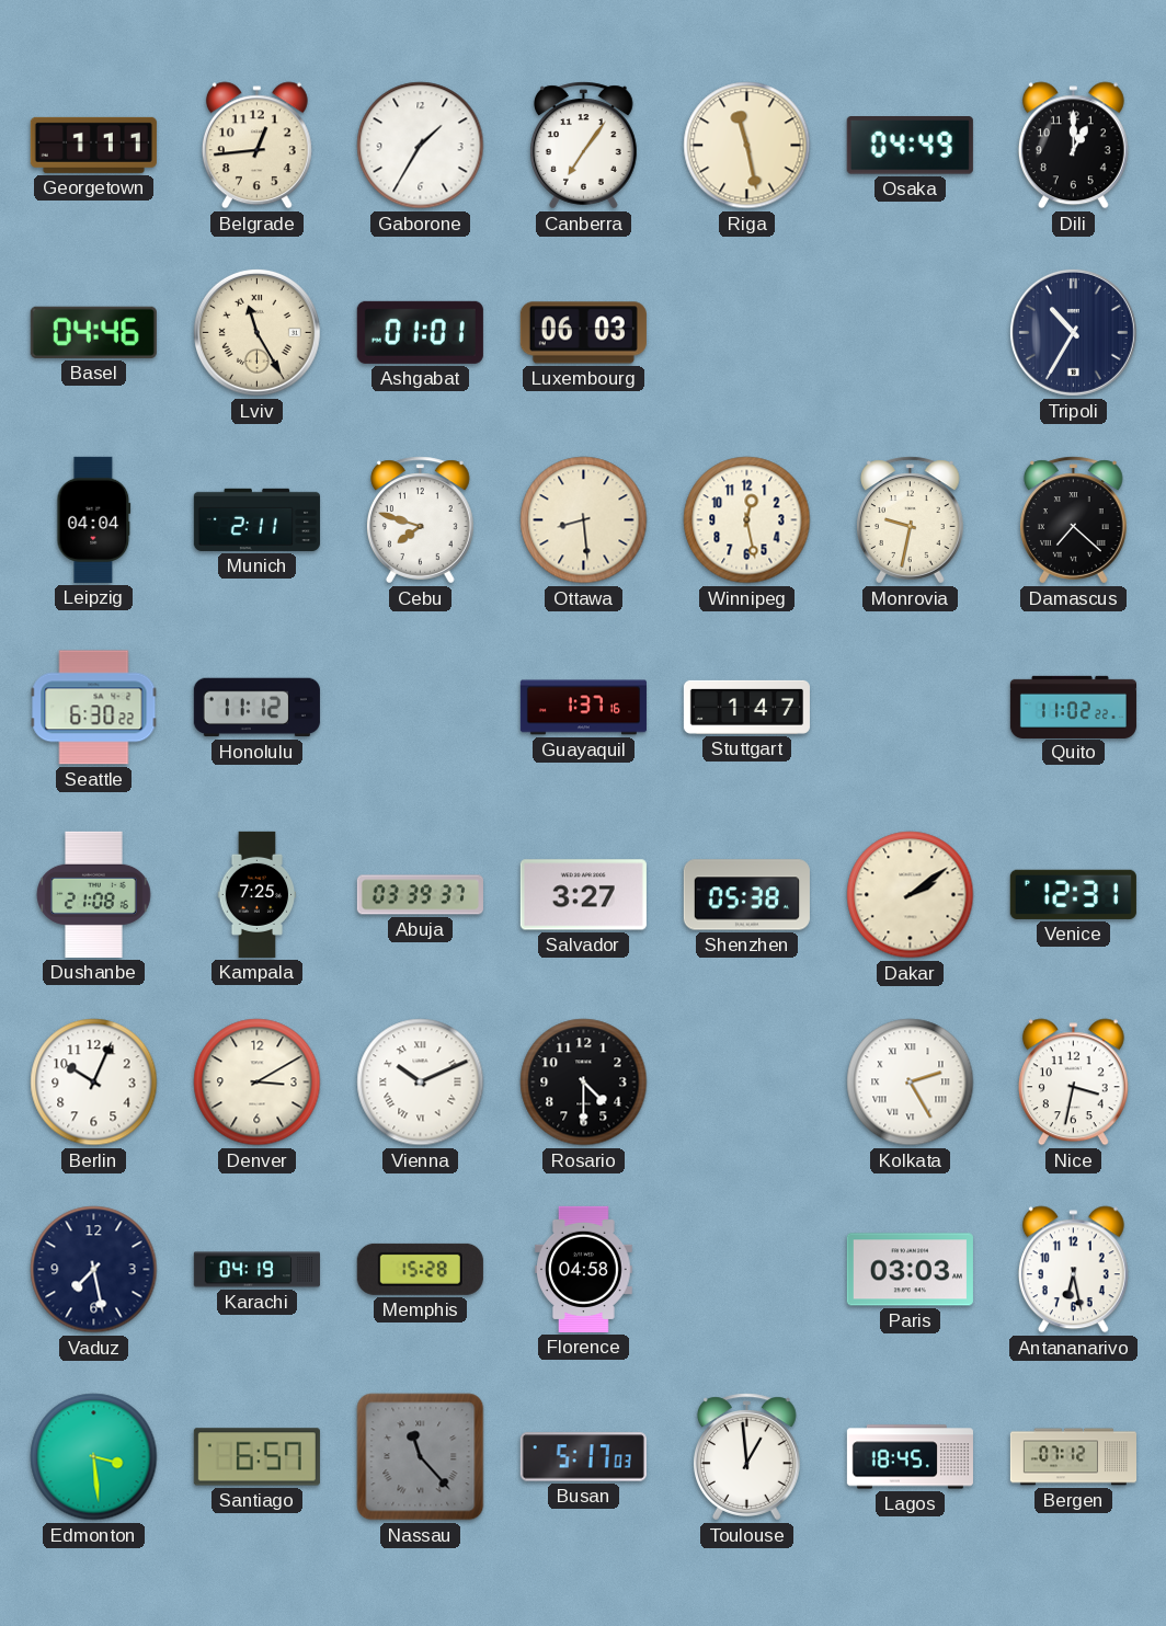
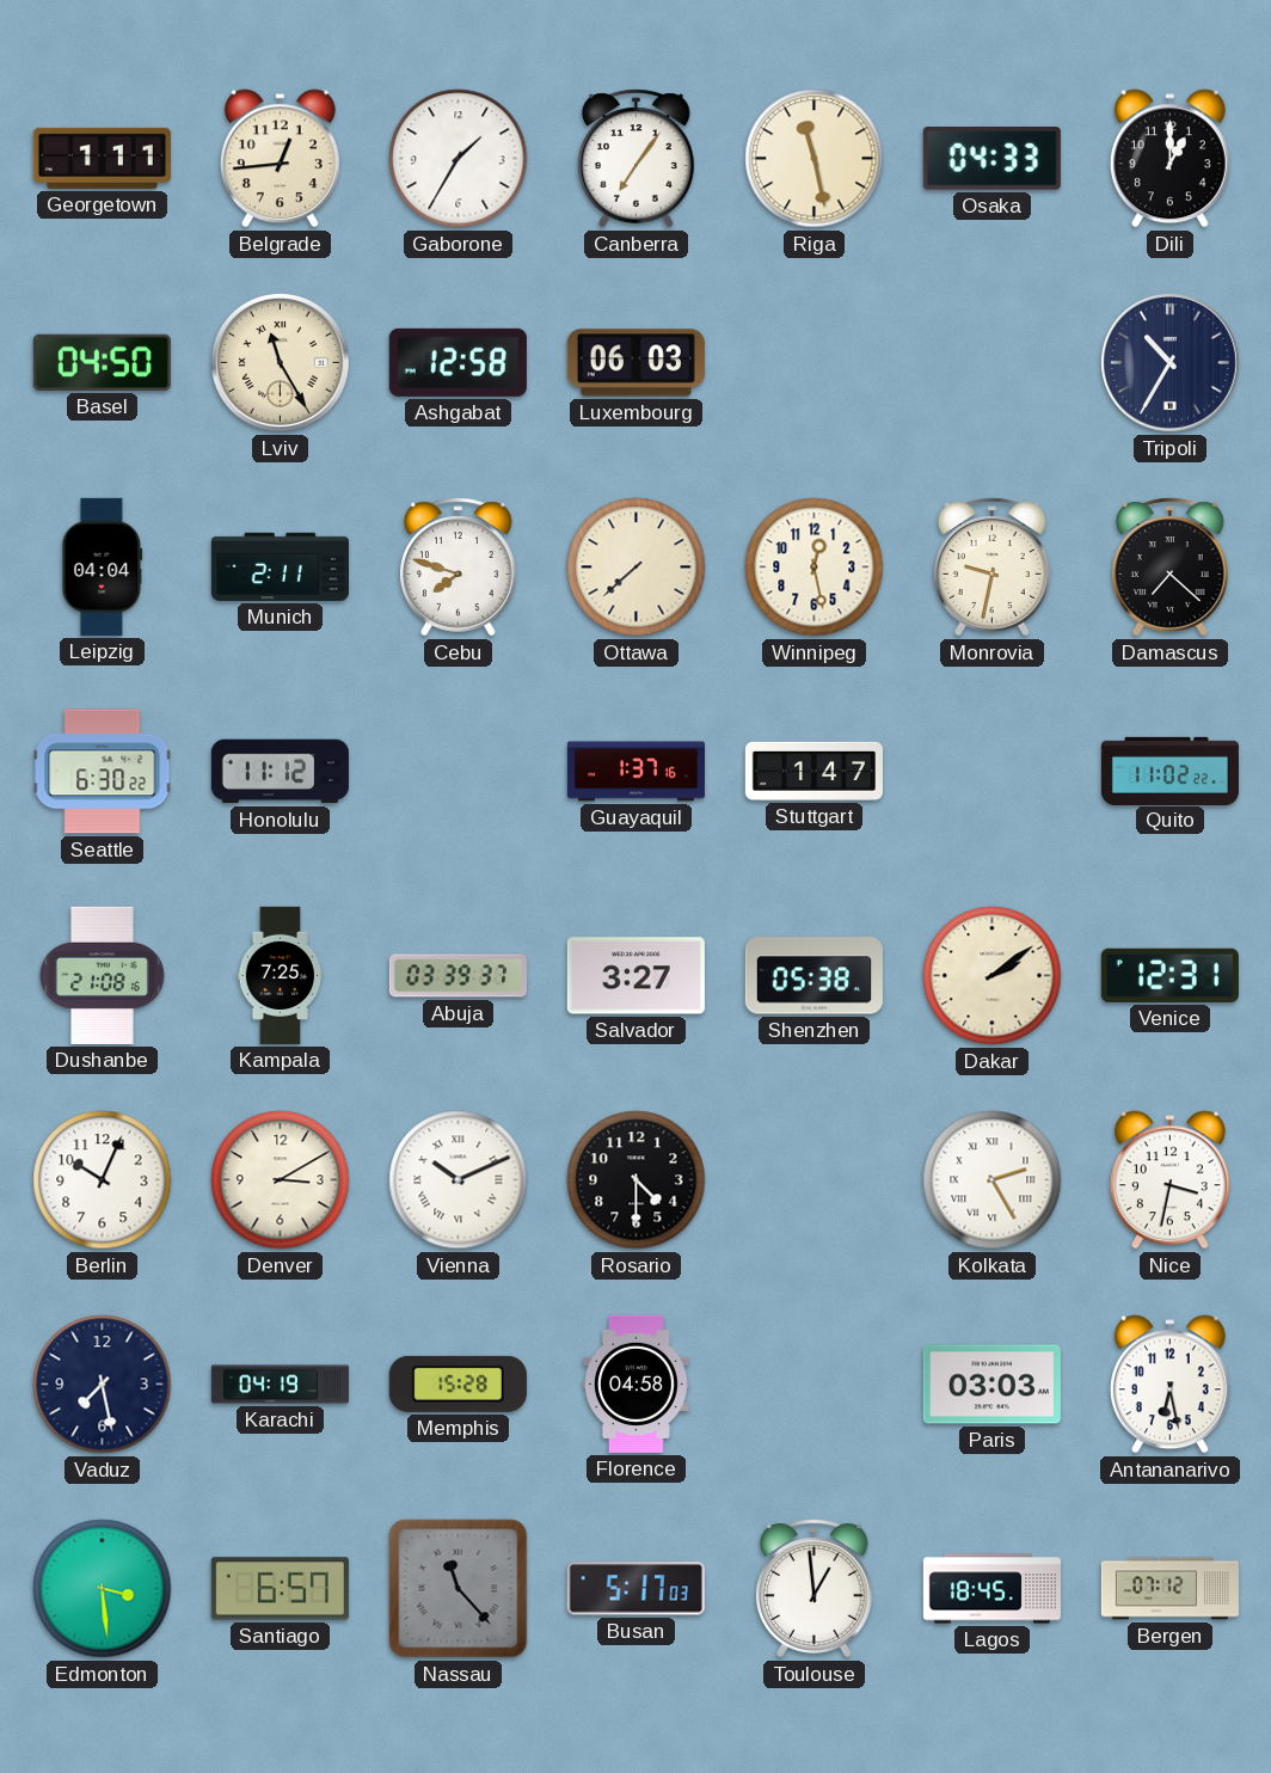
Osaka: 04:49 -> 04:33
Basel: 04:46 -> 04:50
Ashgabat: 01:01 -> 12:58
Ottawa: 8:29 -> 7:38
